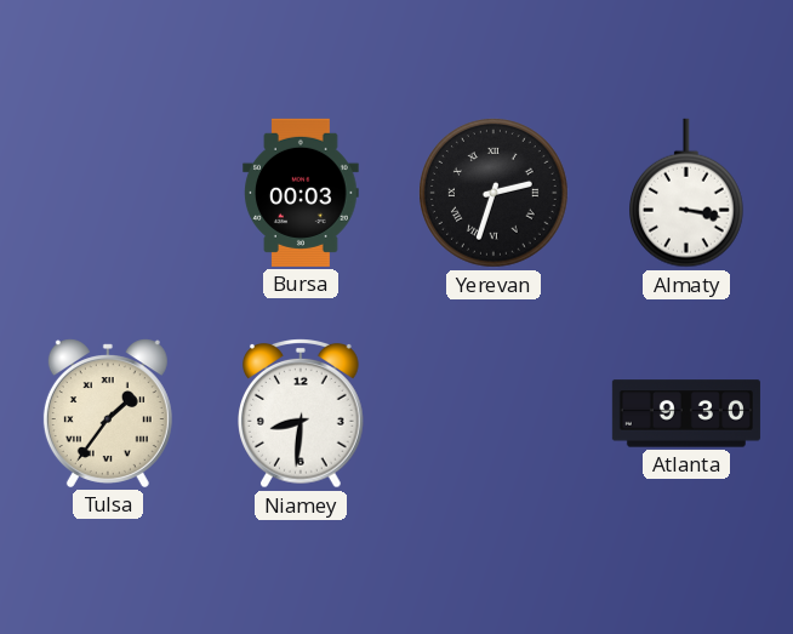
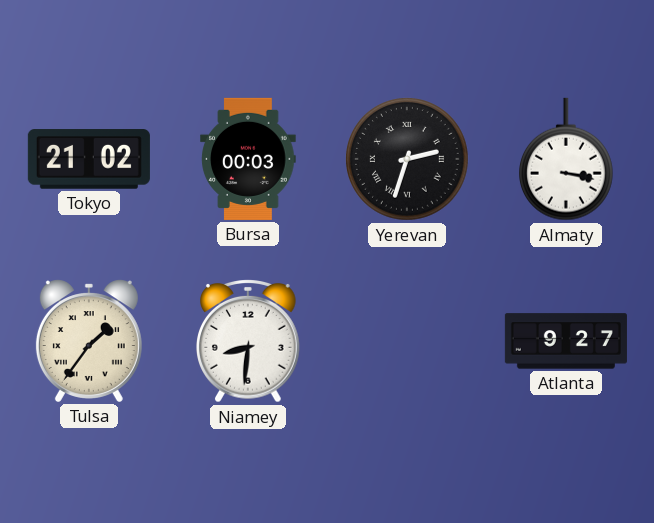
Tokyo: none -> 21:02
Atlanta: 9:30 -> 9:27
